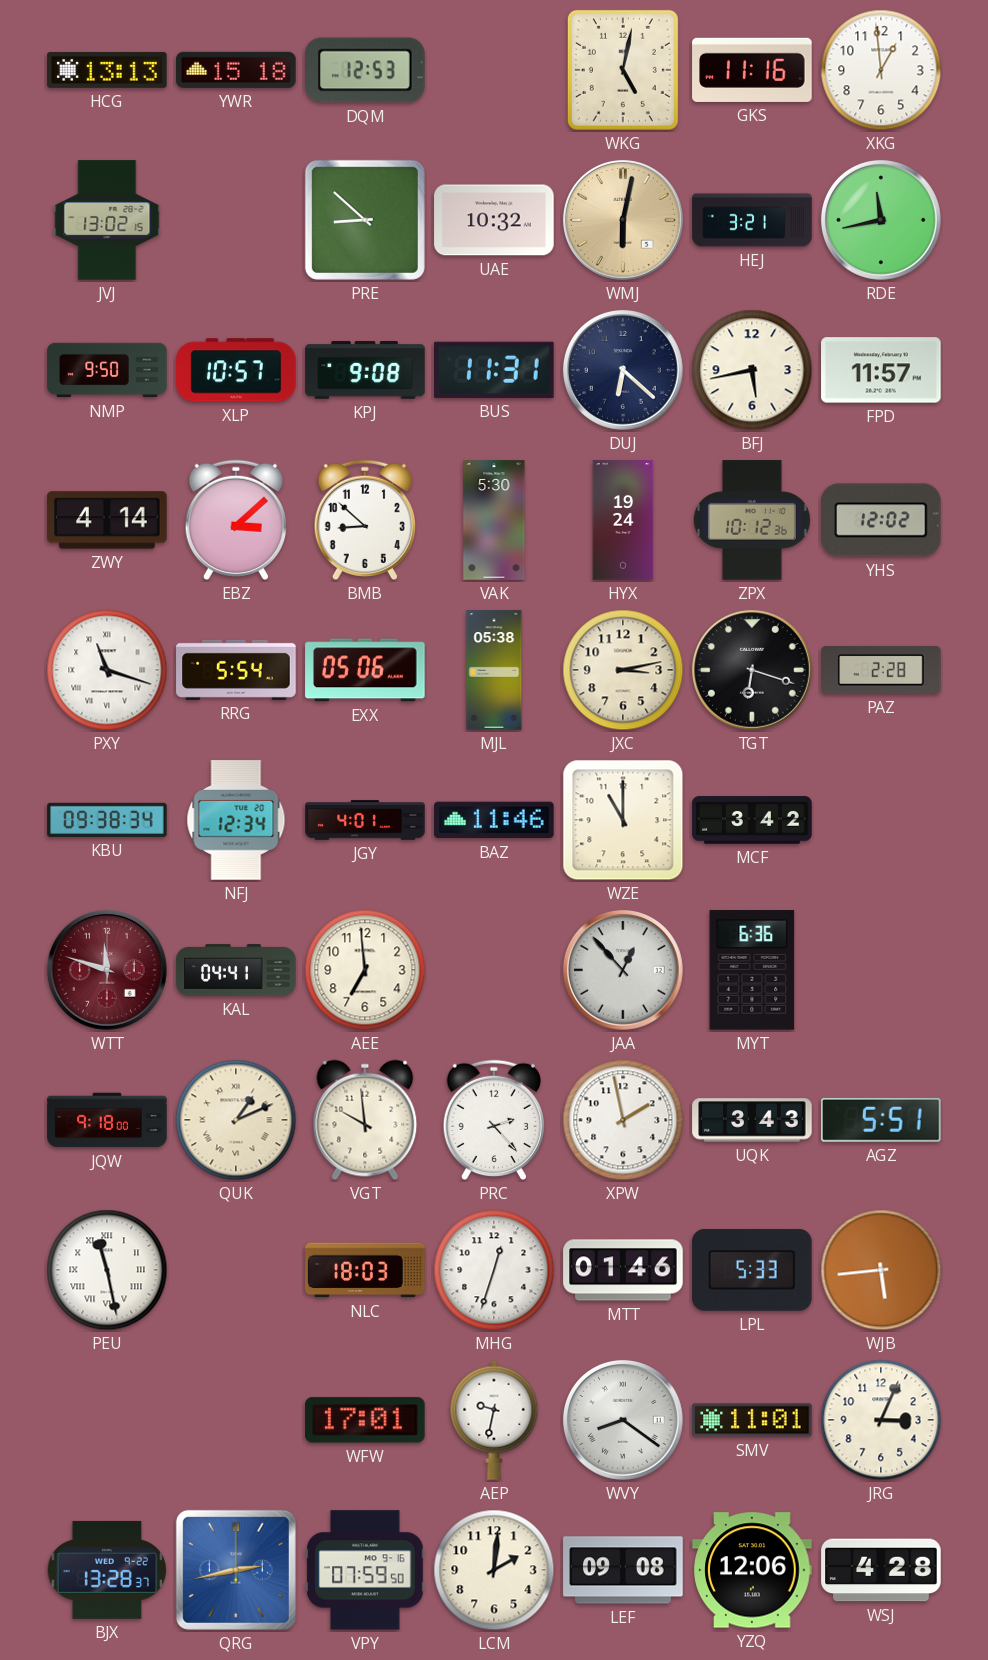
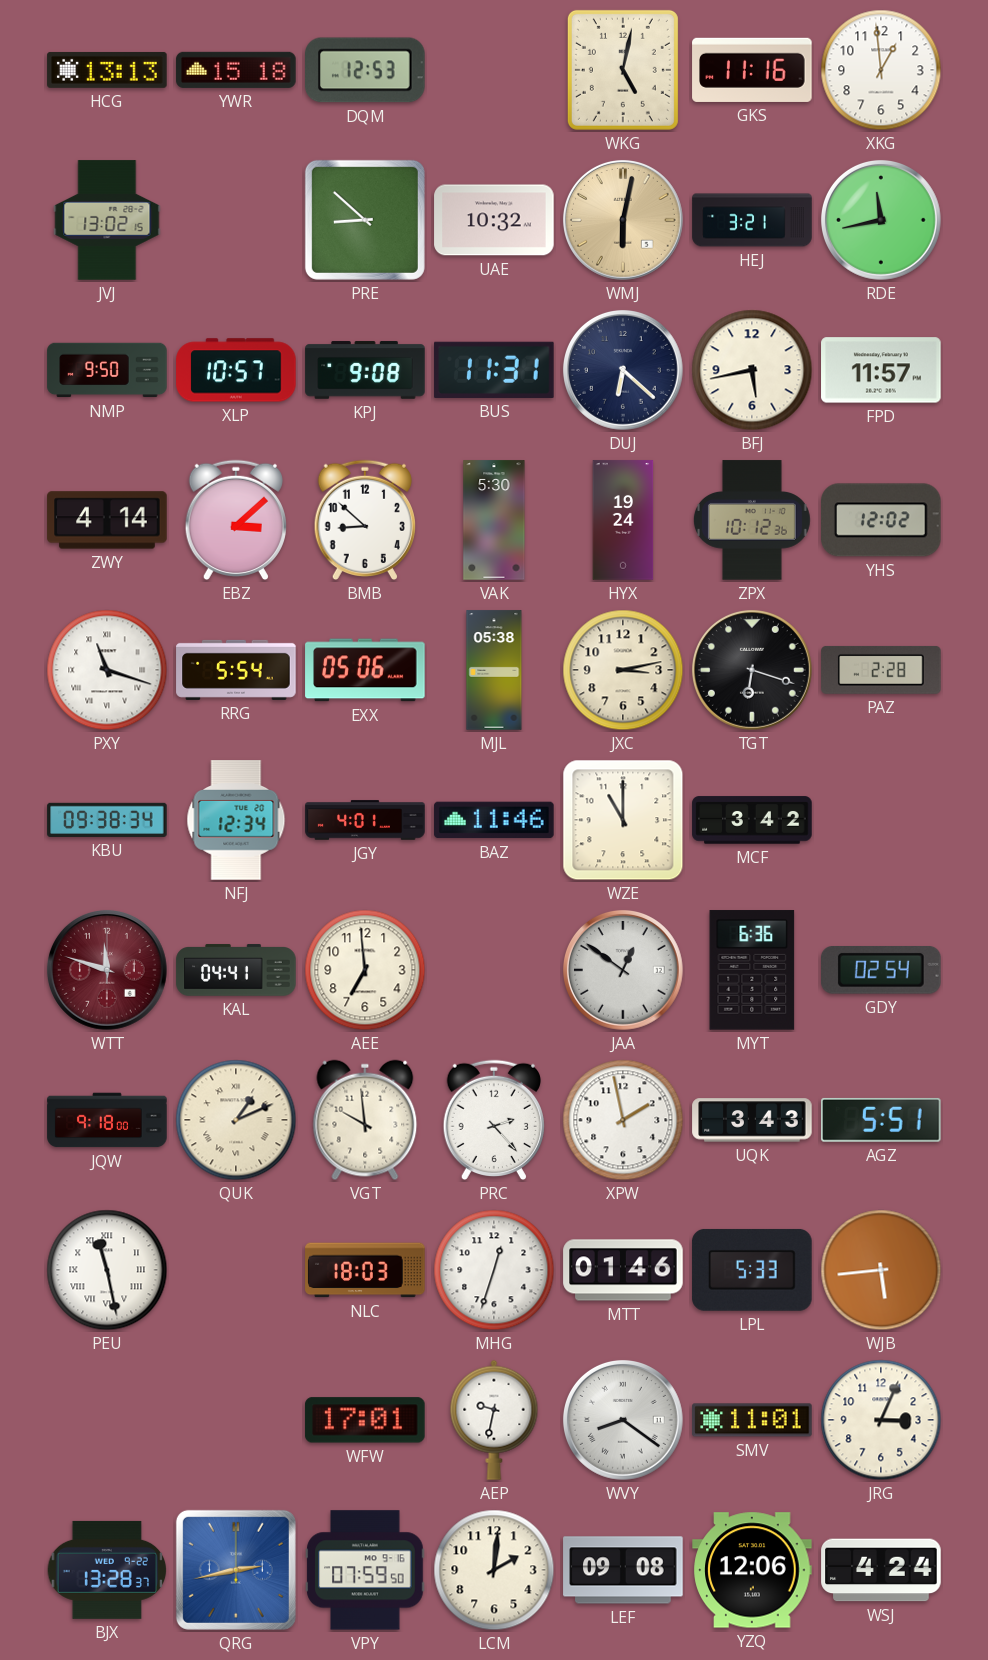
JAA: 12:53 -> 12:51
GDY: none -> 02:54
WSJ: 4:28 -> 4:24
